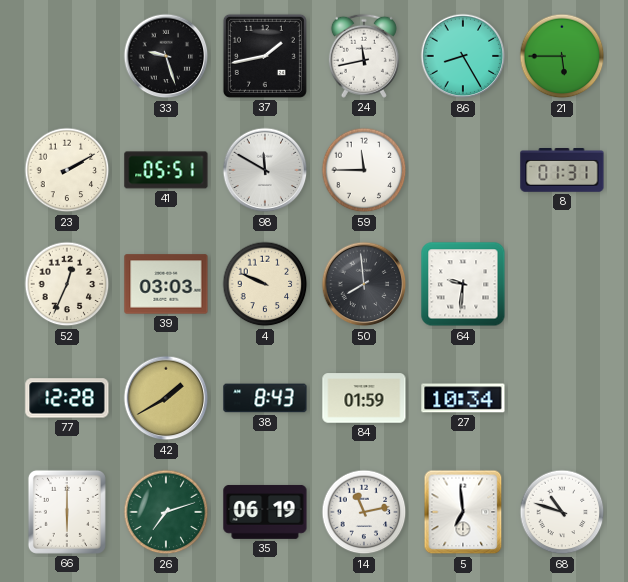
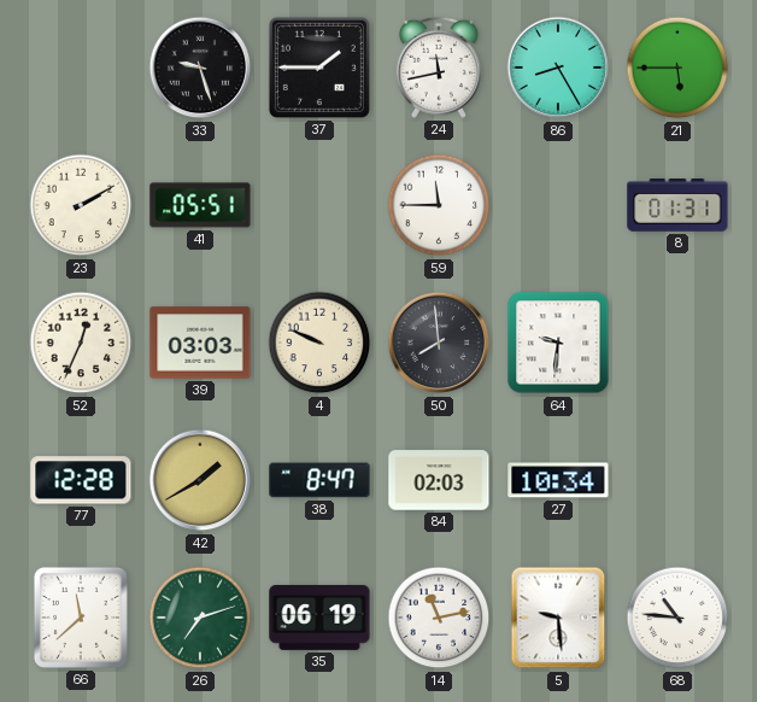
37: 1:43 -> 1:45
98: 11:50 -> none
38: 8:43 -> 8:47
84: 01:59 -> 02:03
66: 6:00 -> 11:38
5: 6:59 -> 9:29
68: 10:48 -> 10:46
